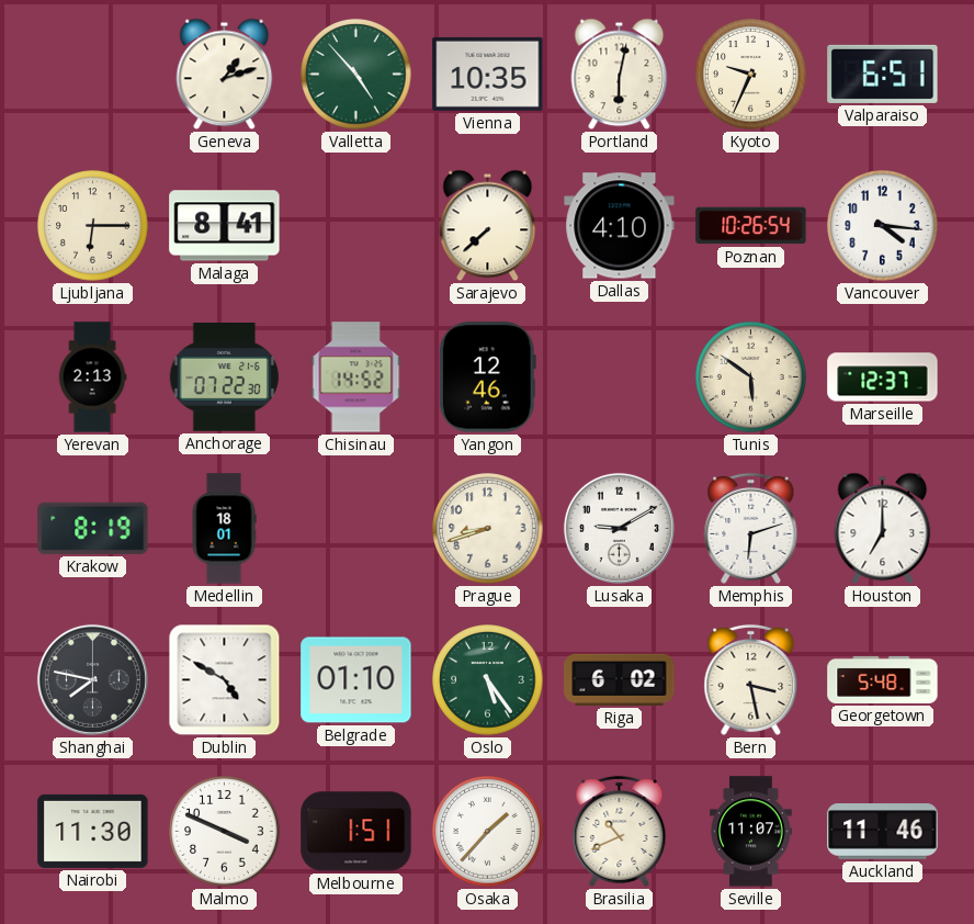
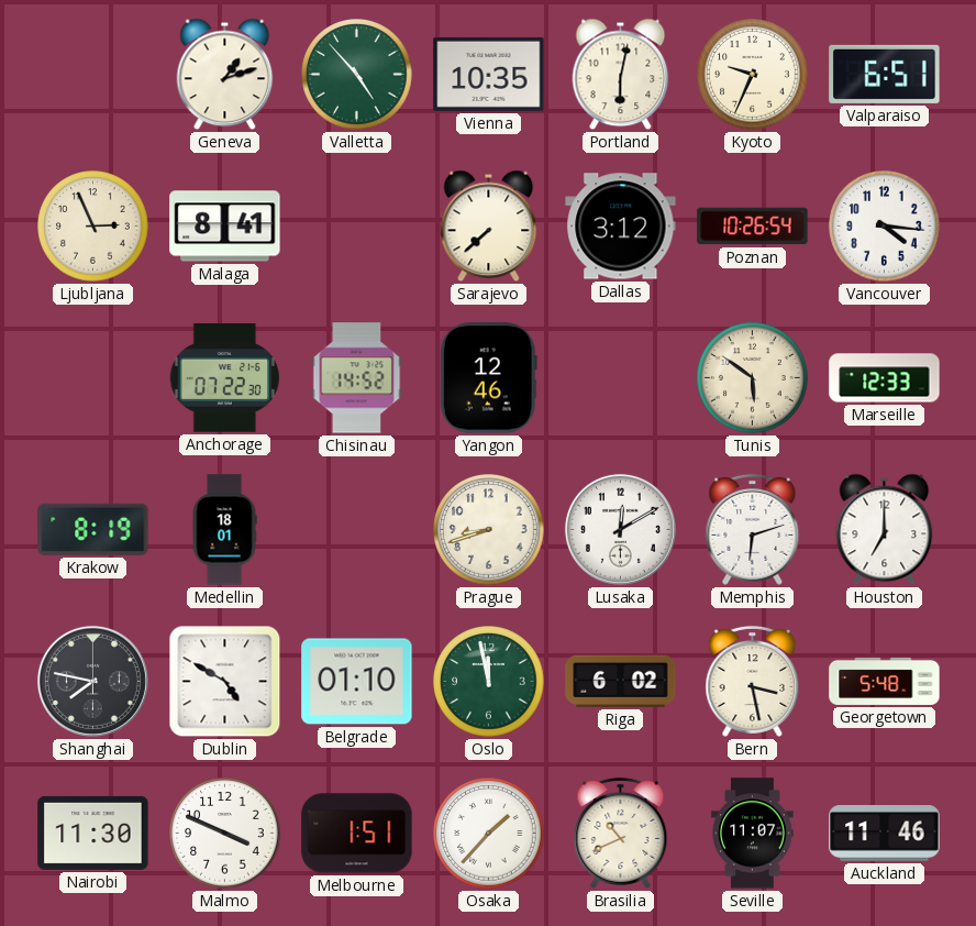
Ljubljana: 6:15 -> 2:56
Dallas: 4:10 -> 3:12
Yerevan: 2:13 -> none
Marseille: 12:37 -> 12:33
Lusaka: 9:10 -> 12:10
Oslo: 5:24 -> 11:58
